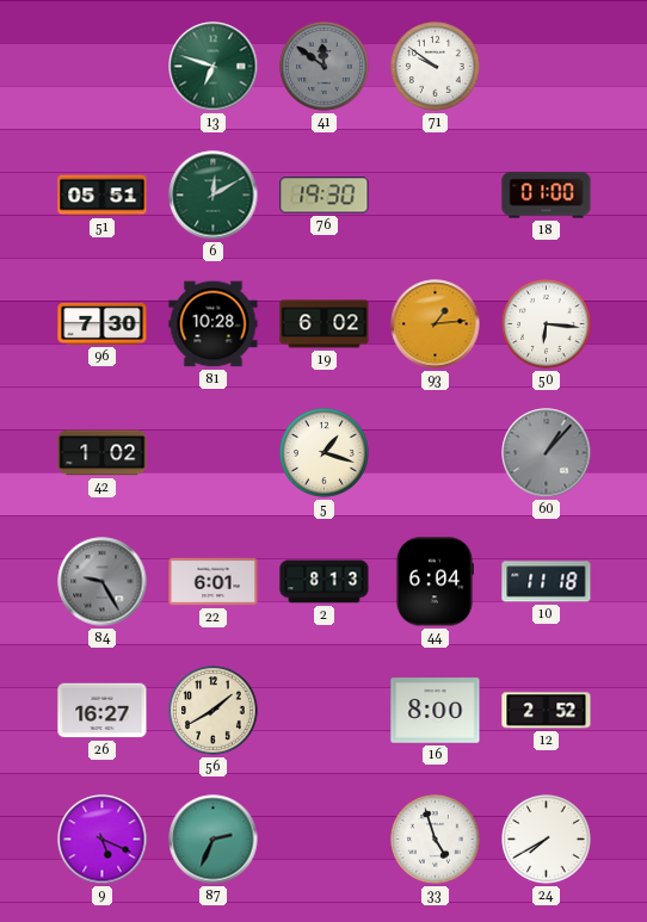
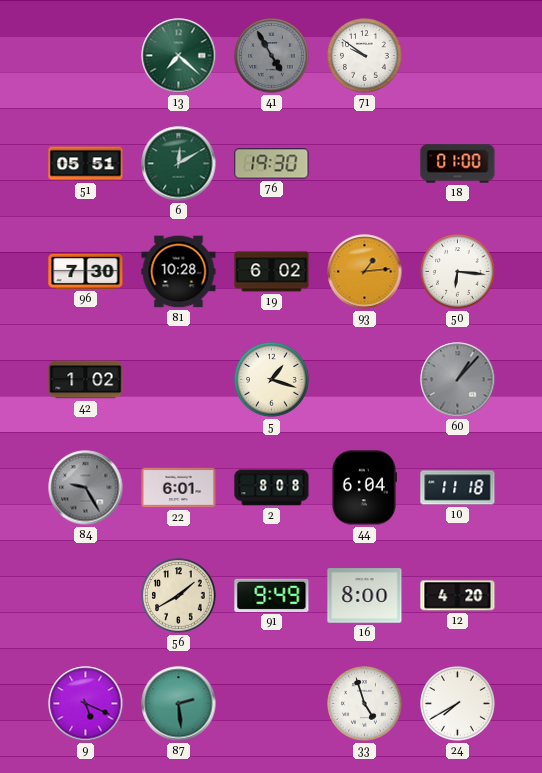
13: 6:48 -> 7:22
41: 11:51 -> 4:55
2: 8:13 -> 8:08
26: 16:27 -> none
91: none -> 9:49
12: 2:52 -> 4:20
87: 2:34 -> 2:29
